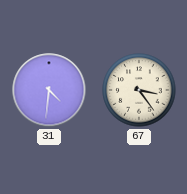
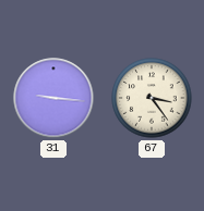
31: 4:31 -> 9:16
